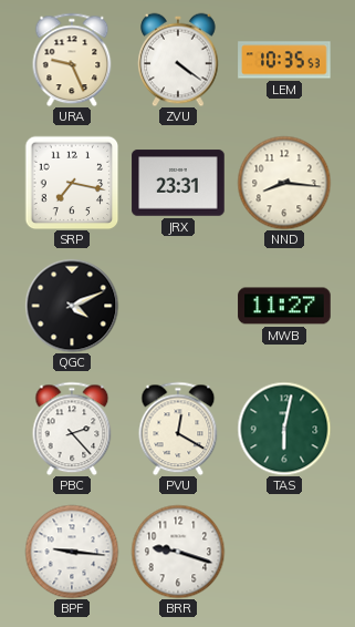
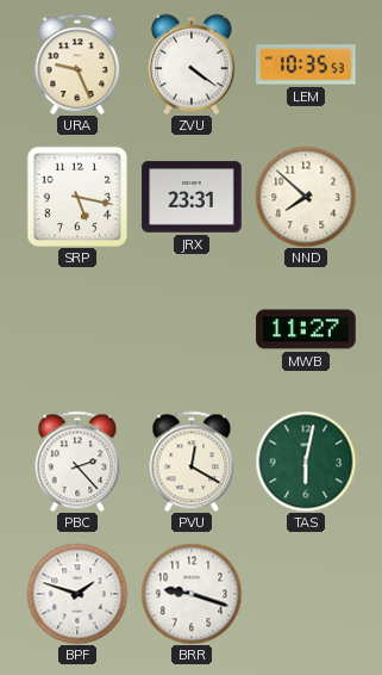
SRP: 7:17 -> 5:17
NND: 8:16 -> 7:52
QGC: 4:11 -> none
BPF: 9:16 -> 1:48
